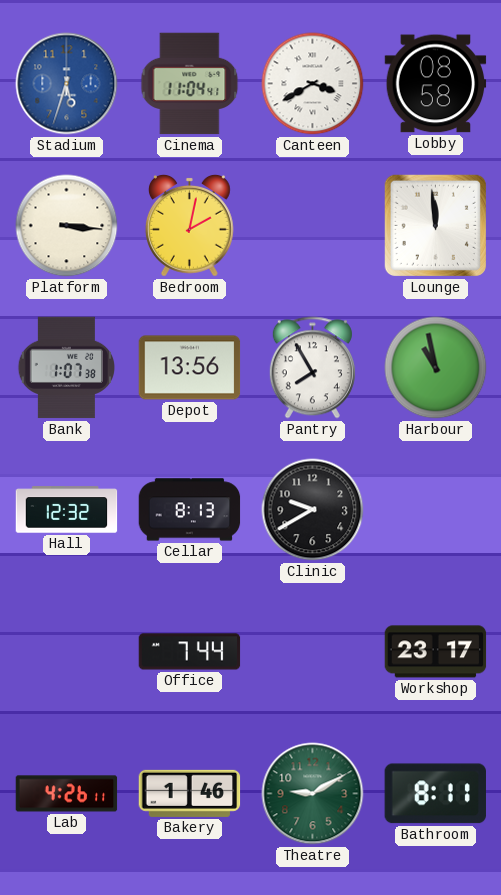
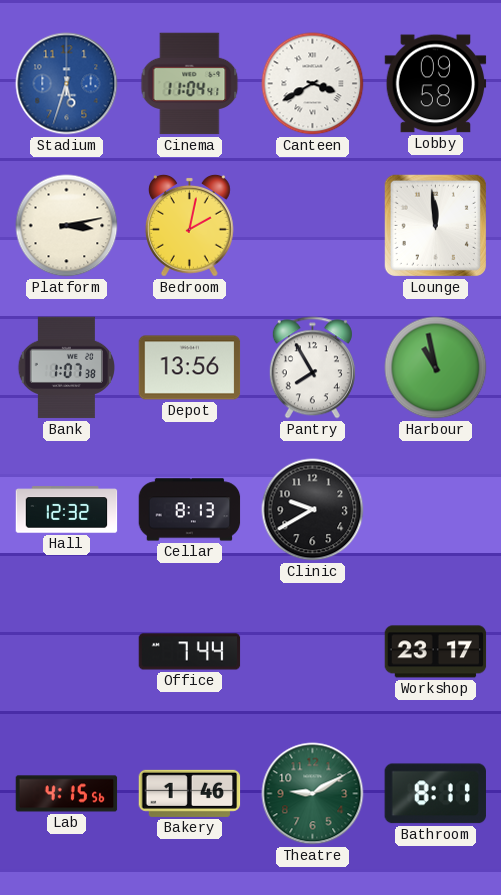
Lobby: 08:58 -> 09:58
Platform: 3:16 -> 3:13
Lab: 4:26 -> 4:15
